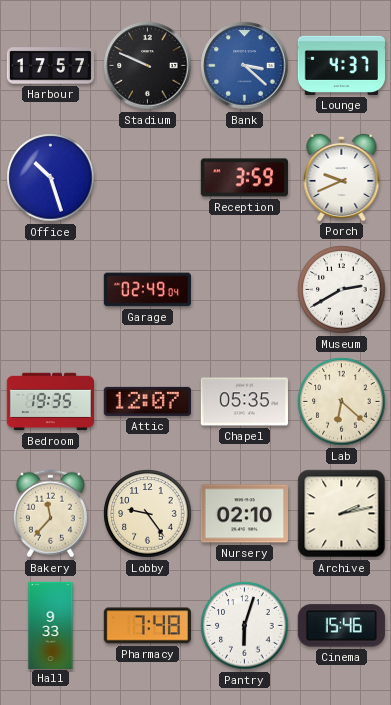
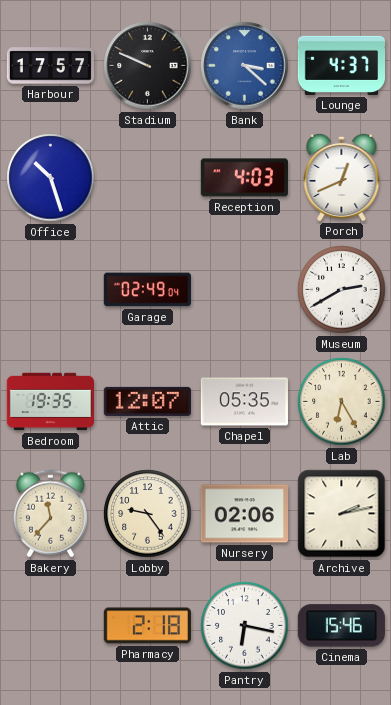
Reception: 3:59 -> 4:03
Porch: 9:41 -> 12:41
Lab: 6:22 -> 6:25
Nursery: 02:10 -> 02:06
Hall: 9:33 -> none
Pharmacy: 7:48 -> 2:18
Pantry: 6:03 -> 6:17
